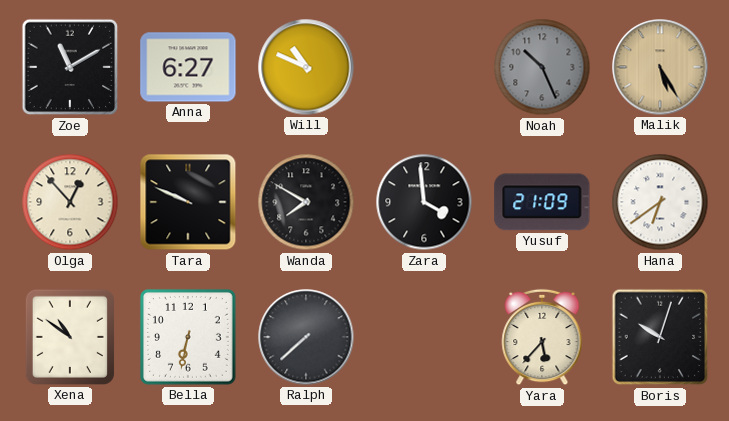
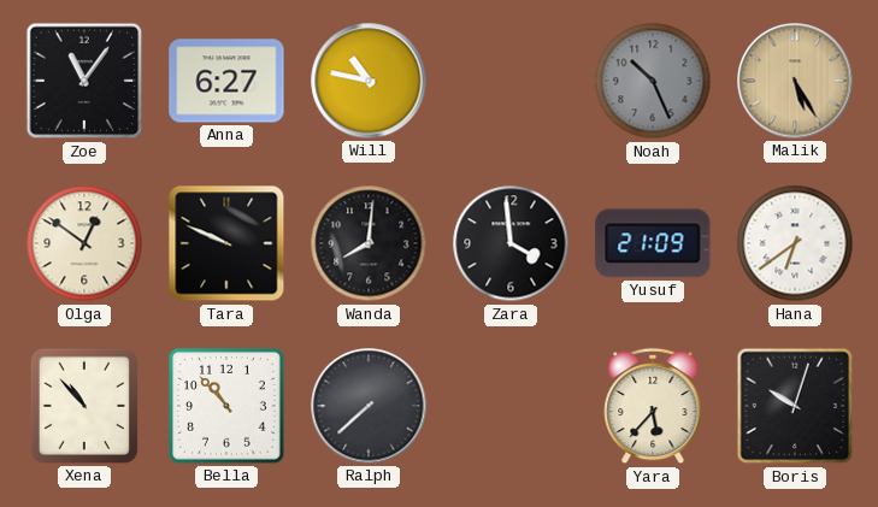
Zoe: 11:10 -> 11:06
Will: 10:49 -> 10:47
Olga: 12:53 -> 12:51
Wanda: 7:50 -> 8:01
Xena: 10:51 -> 10:53
Bella: 6:32 -> 10:53
